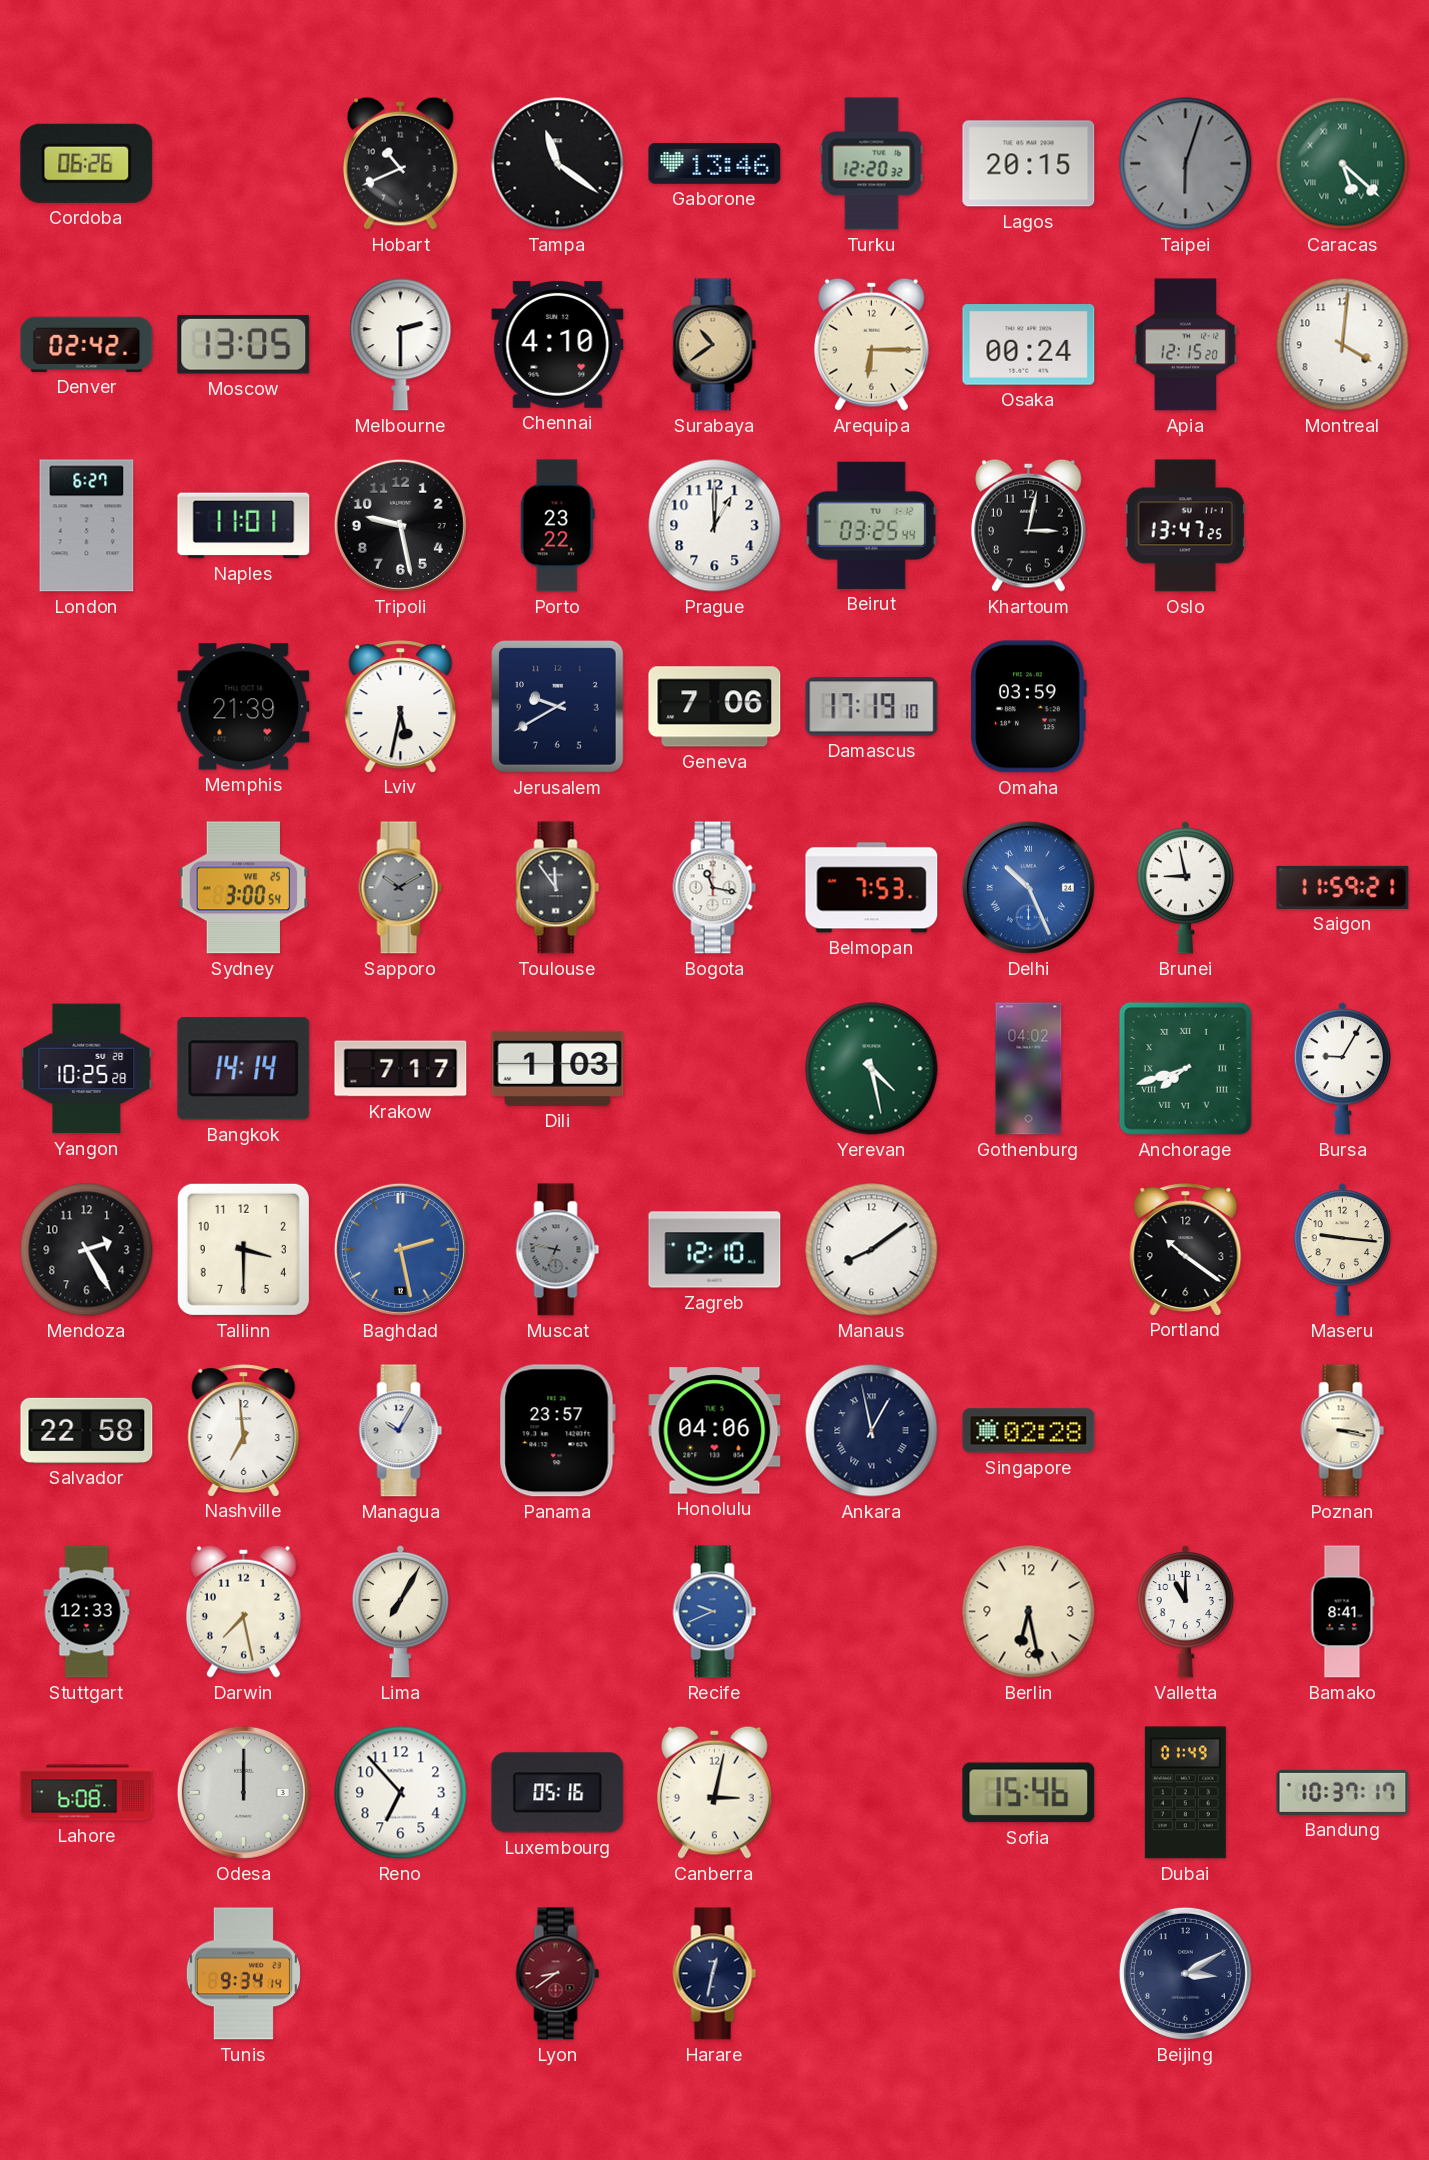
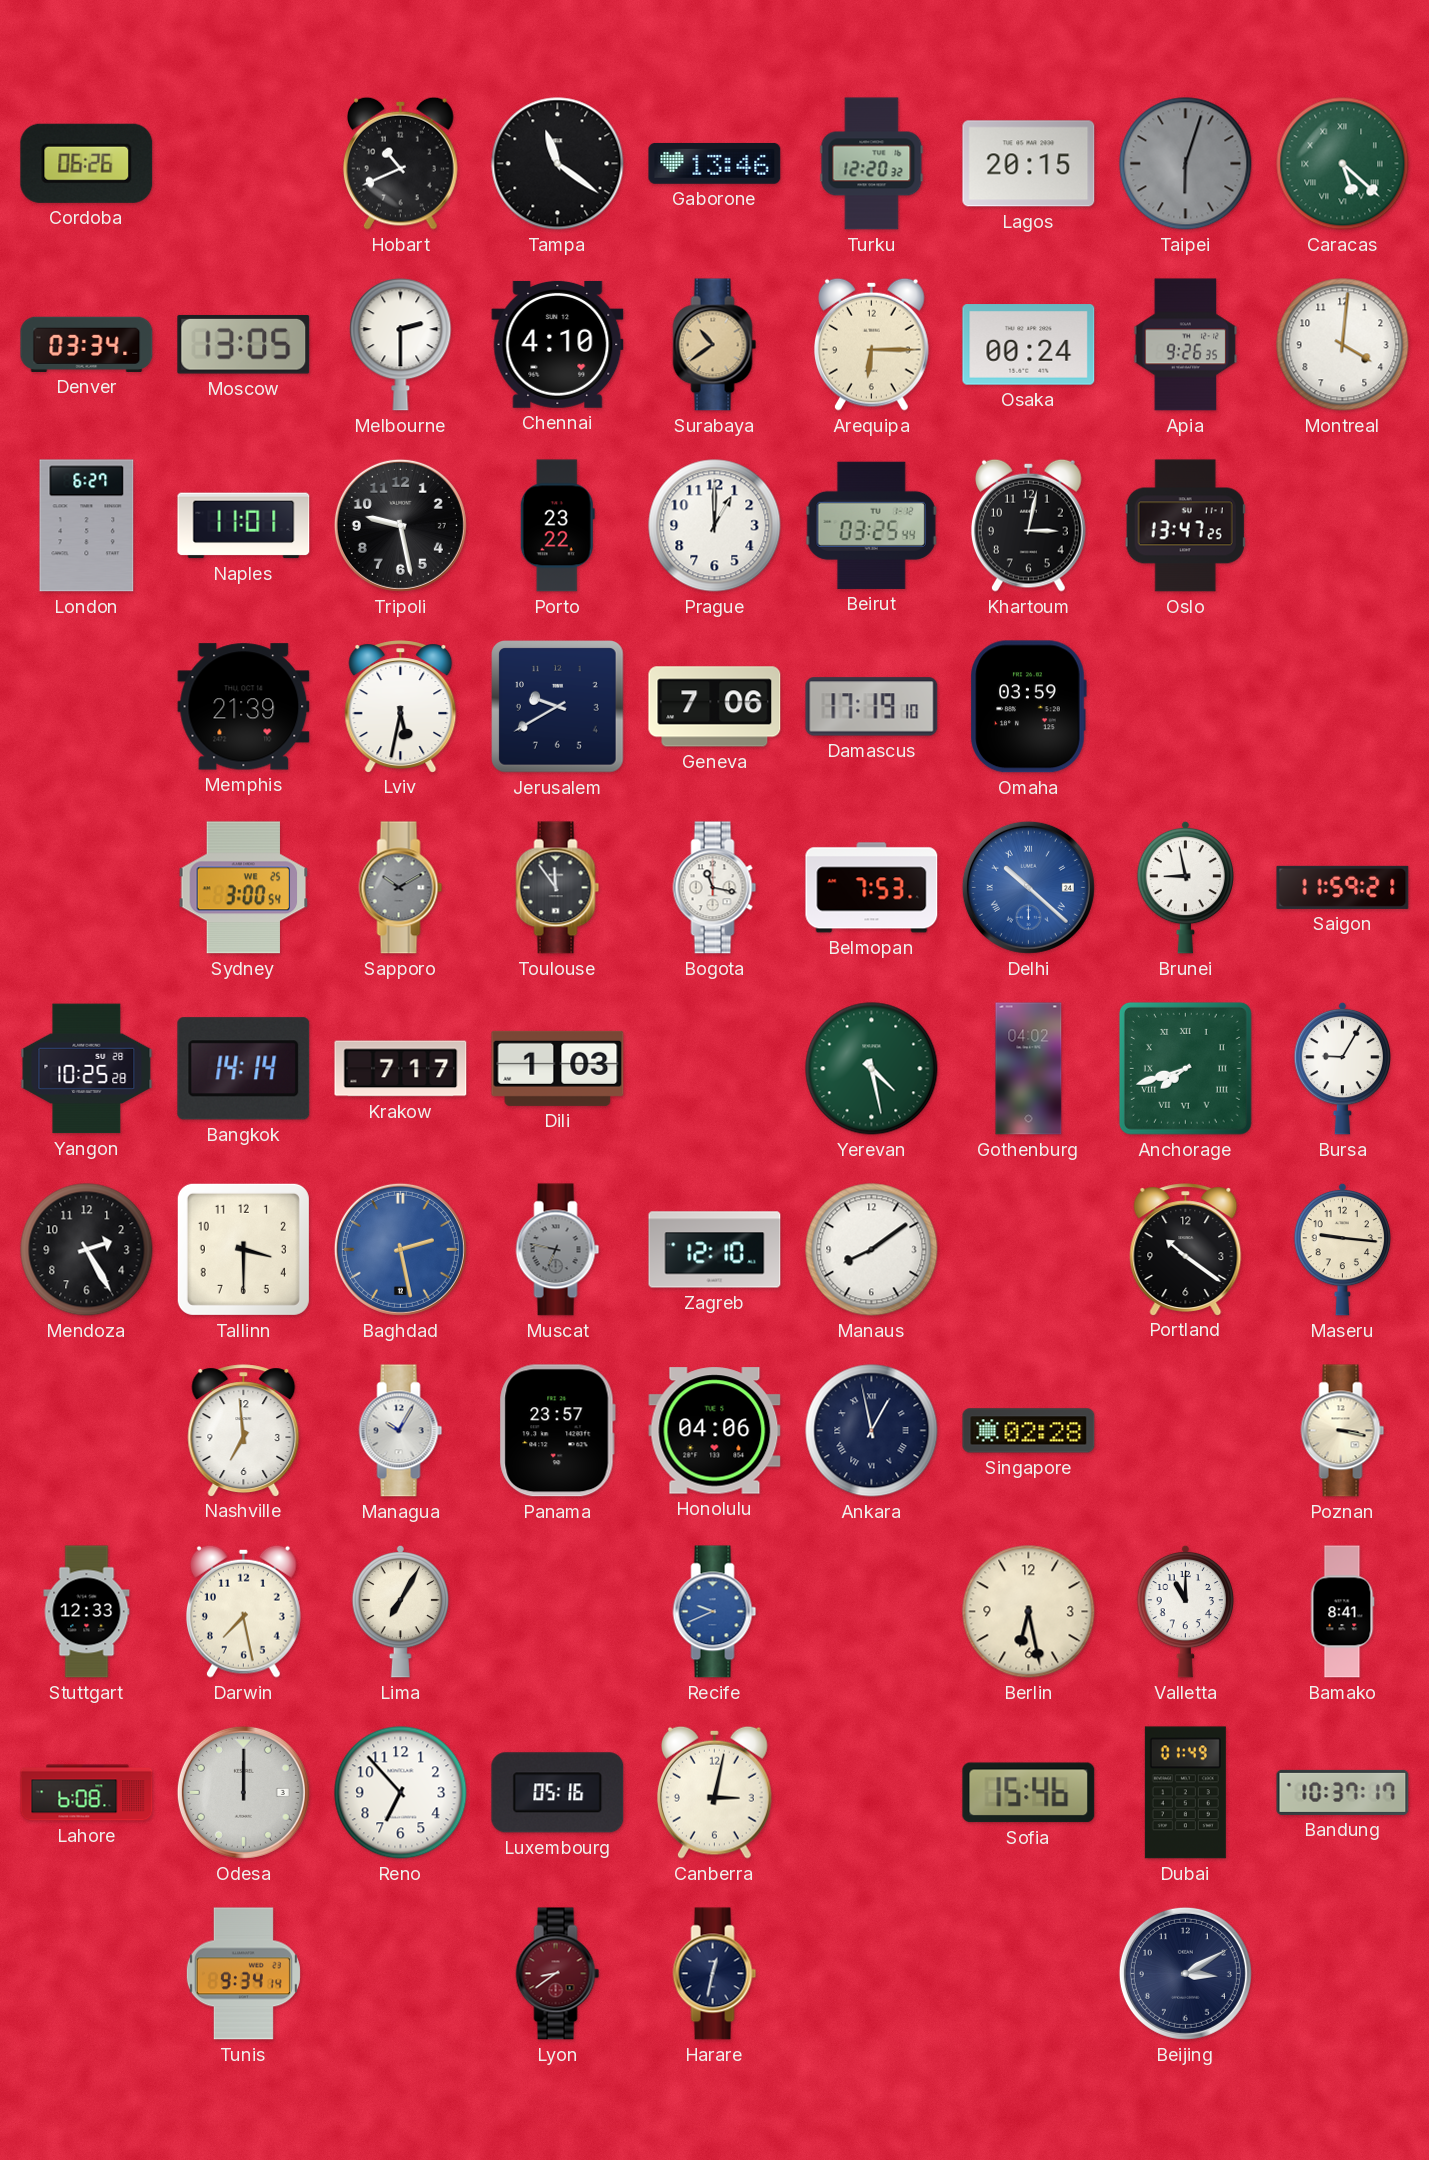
Denver: 02:42 -> 03:34
Apia: 12:15 -> 9:26
Delhi: 10:26 -> 10:22
Salvador: 22:58 -> none
